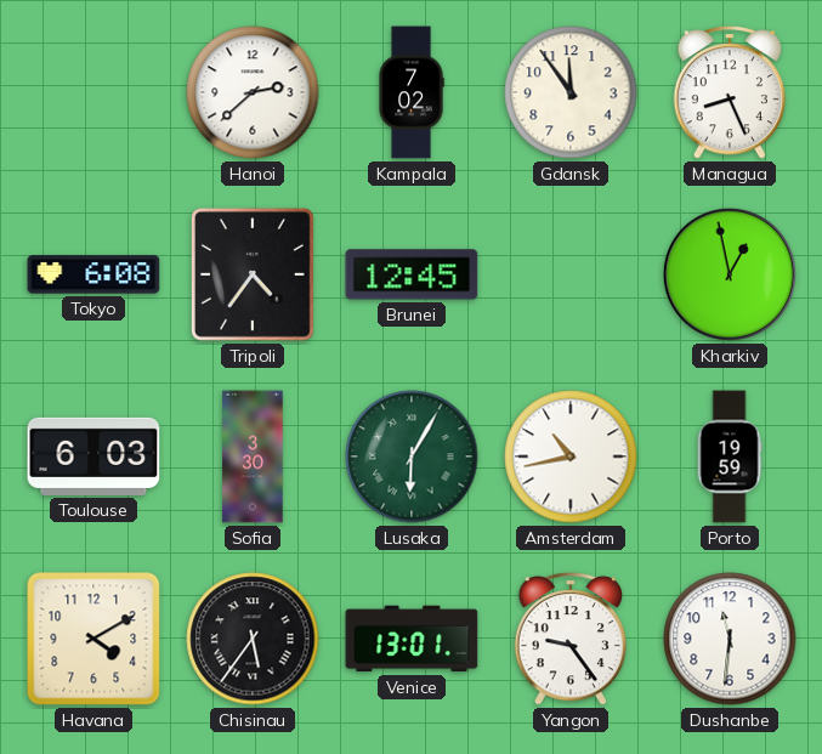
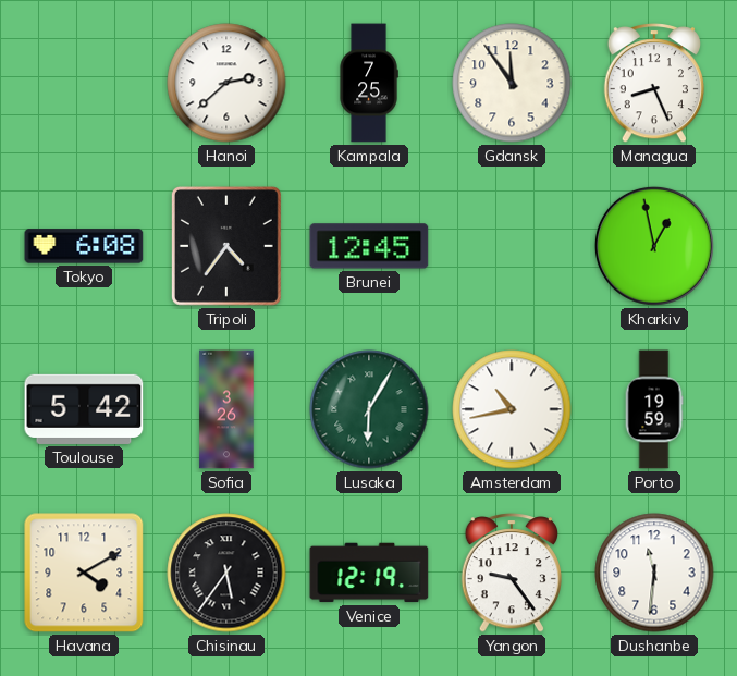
Kampala: 7:02 -> 7:25
Toulouse: 6:03 -> 5:42
Sofia: 3:30 -> 3:26
Venice: 13:01 -> 12:19
